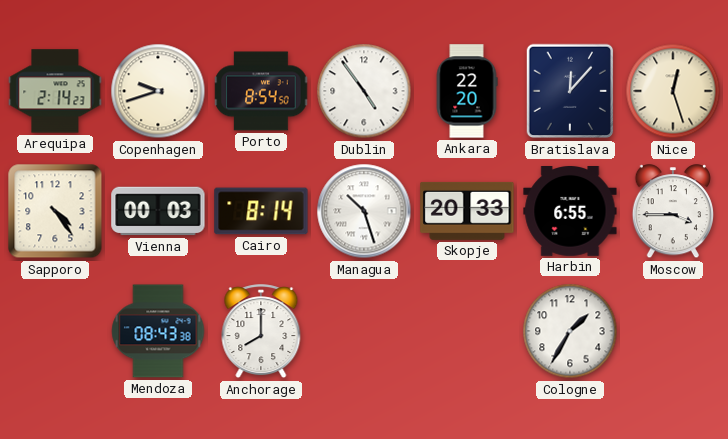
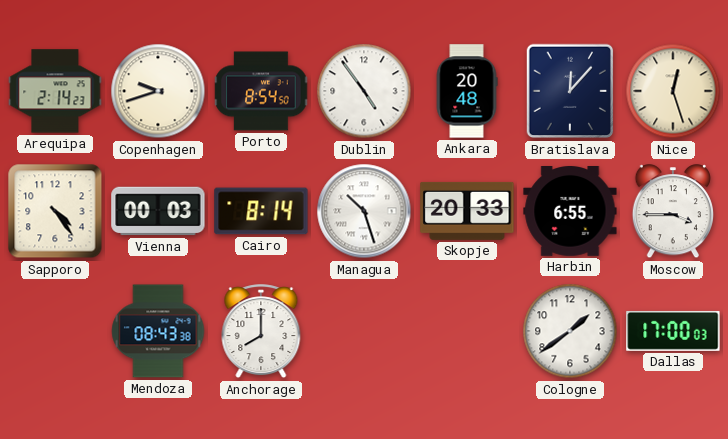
Ankara: 22:20 -> 20:48
Cologne: 1:35 -> 1:39
Dallas: none -> 17:00
